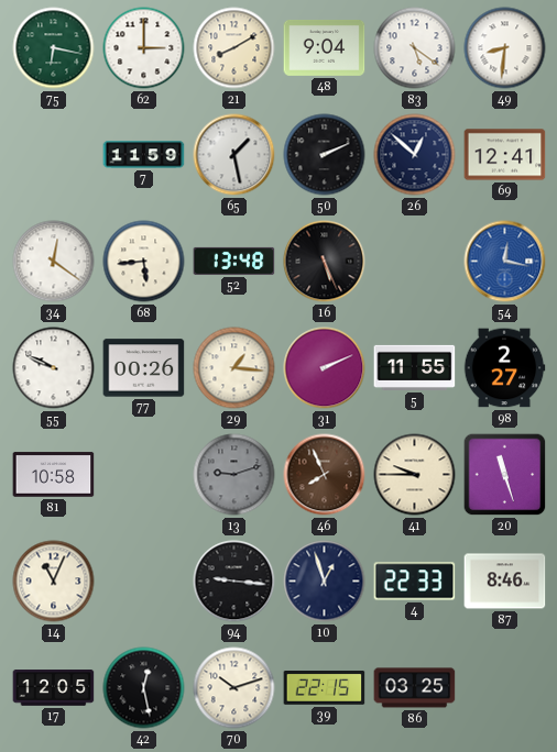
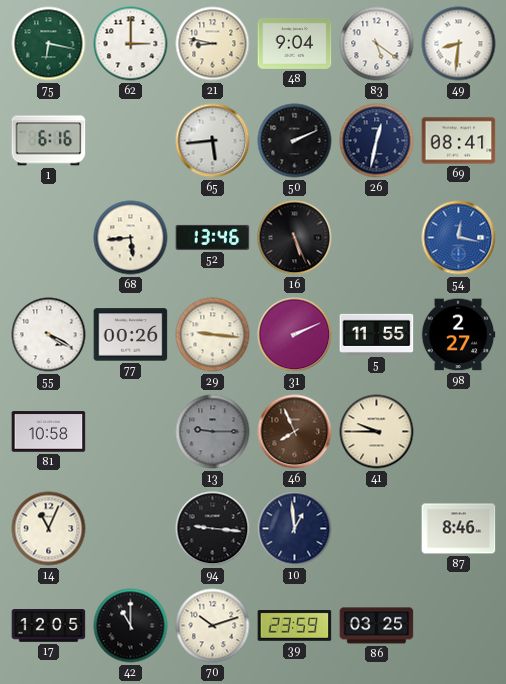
21: 8:10 -> 8:47
1: none -> 6:16
7: 11:59 -> none
65: 1:28 -> 5:44
26: 12:52 -> 12:32
69: 12:41 -> 08:41
34: 12:21 -> none
52: 13:48 -> 13:46
55: 9:49 -> 4:20
29: 1:16 -> 9:16
13: 9:12 -> 9:15
20: 11:27 -> none
10: 12:57 -> 12:59
4: 22:33 -> none
42: 12:28 -> 11:00
39: 22:15 -> 23:59
